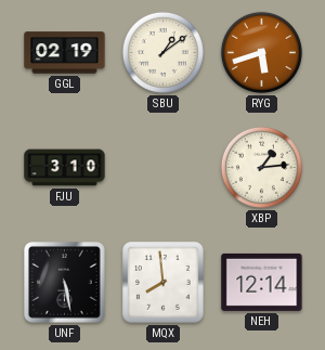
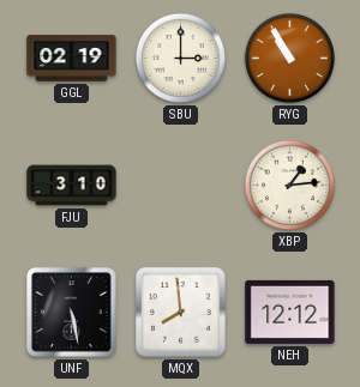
SBU: 1:09 -> 3:00
RYG: 5:42 -> 10:55
NEH: 12:14 -> 12:12
